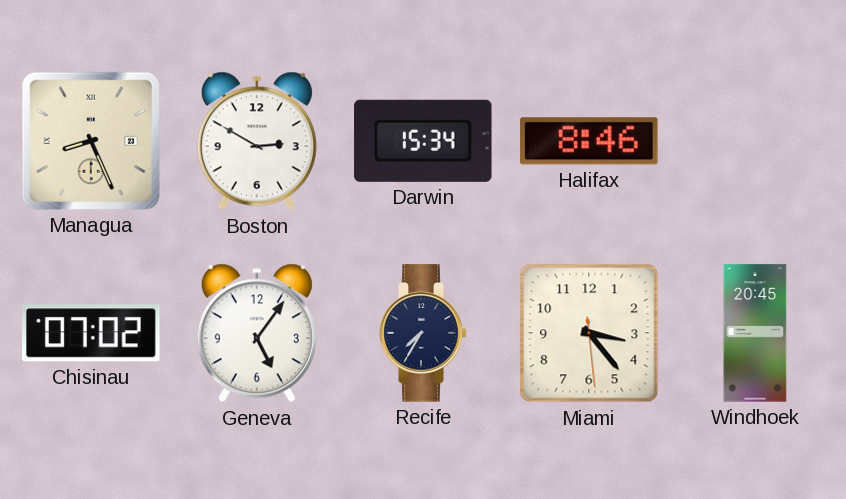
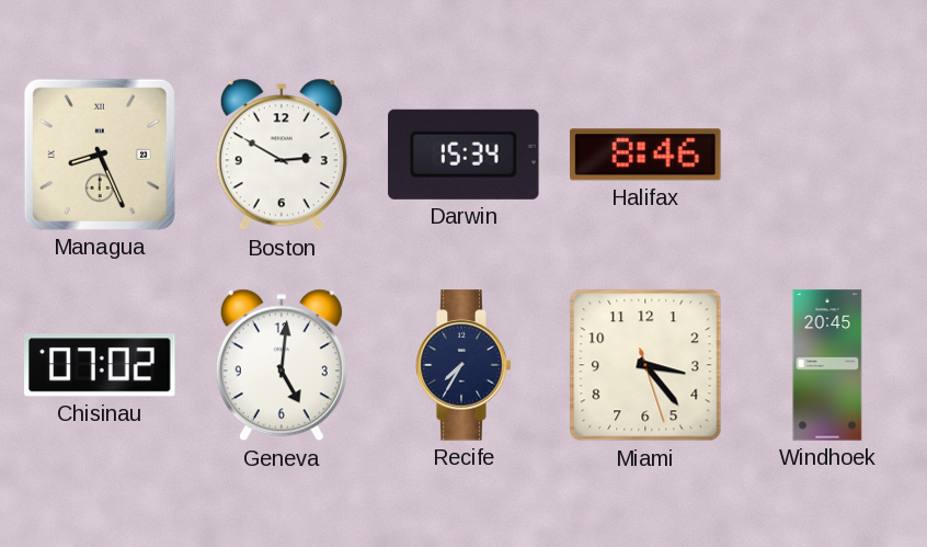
Geneva: 5:06 -> 5:01
Miami: 3:23:29 -> 3:23:27
